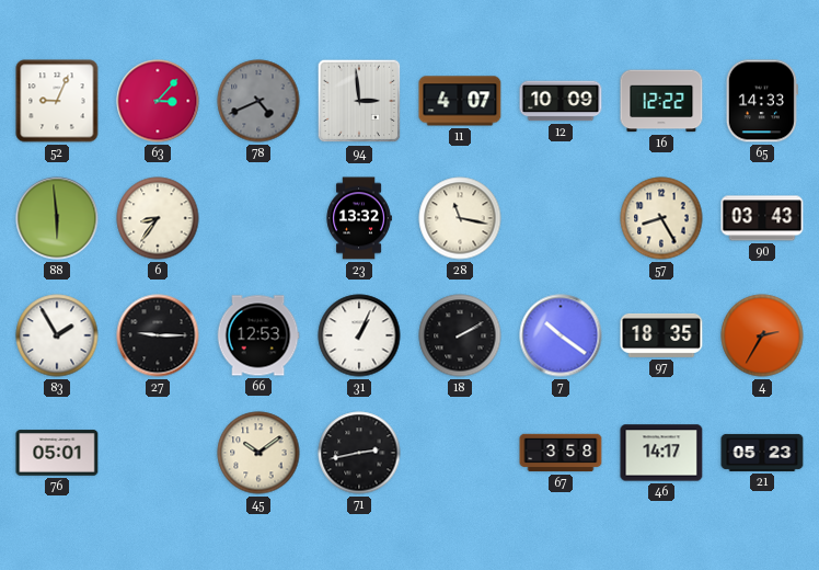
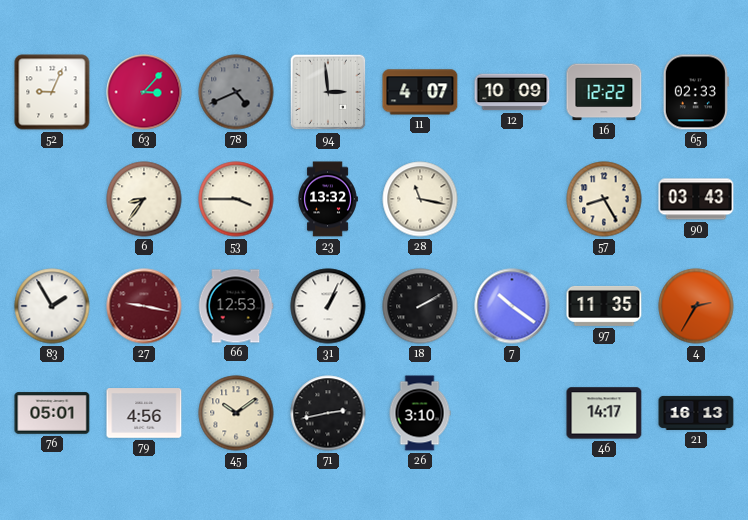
65: 14:33 -> 02:33
88: 5:59 -> none
53: none -> 3:45
27: 9:15 -> 9:17
27 dial: black -> burgundy
97: 18:35 -> 11:35
79: none -> 4:56
26: none -> 3:10
67: 3:58 -> none
21: 05:23 -> 16:13
